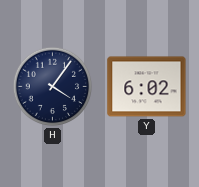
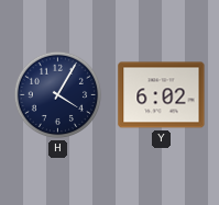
H: 4:06 -> 4:05
